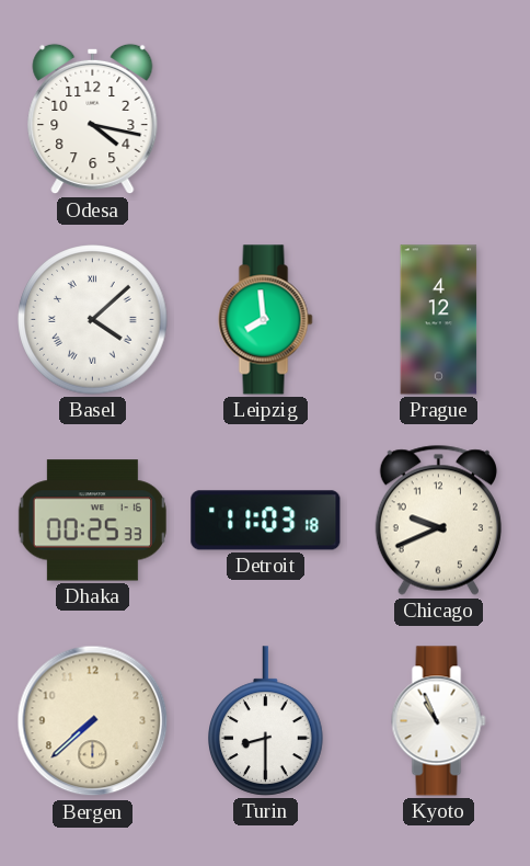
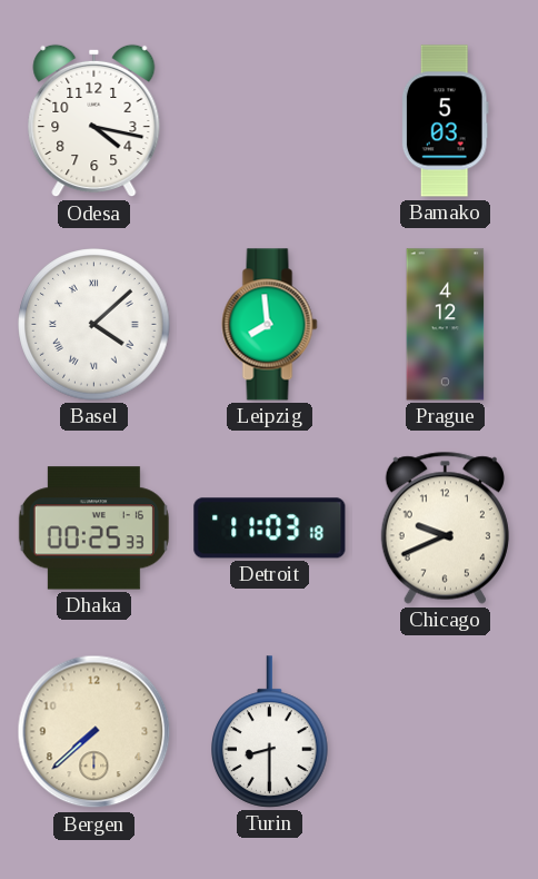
Bamako: none -> 5:03
Kyoto: 10:56 -> none
